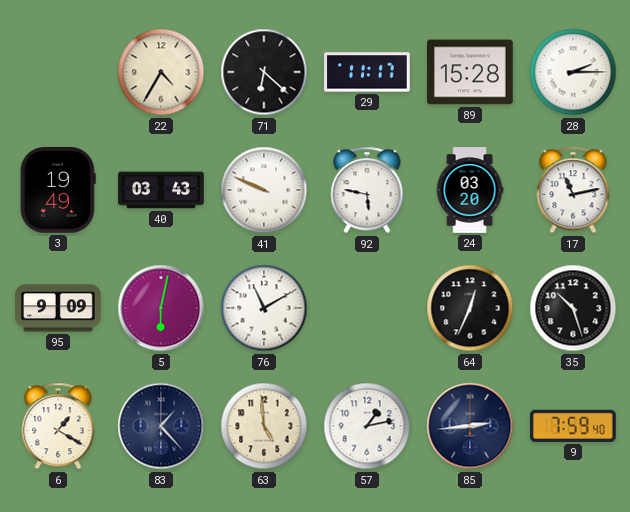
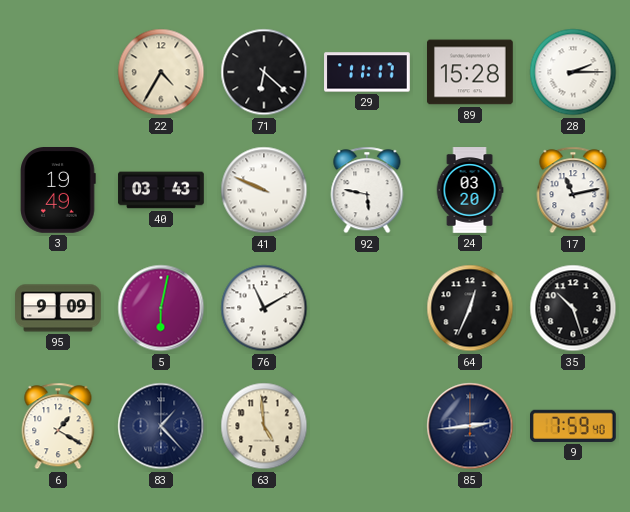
57: 1:13 -> none
